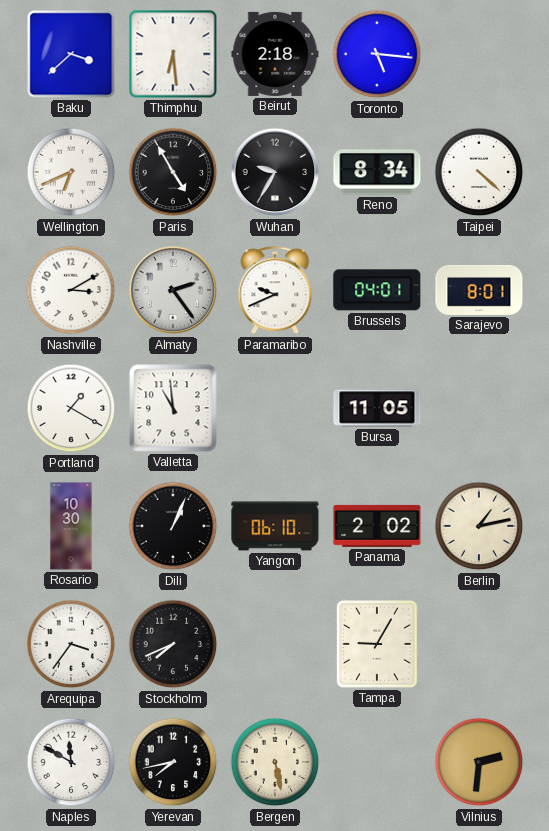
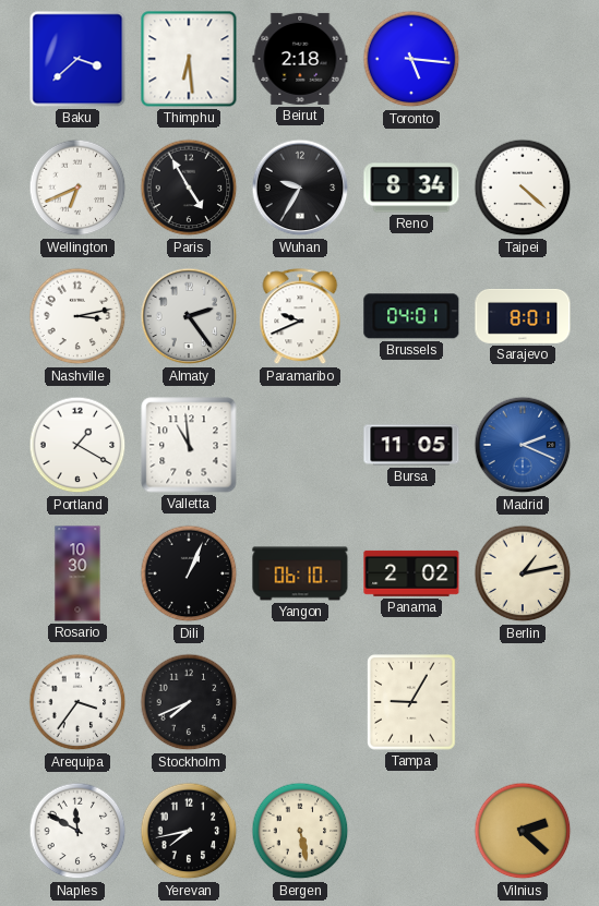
Nashville: 3:10 -> 3:13
Madrid: none -> 2:19
Vilnius: 2:31 -> 2:22
